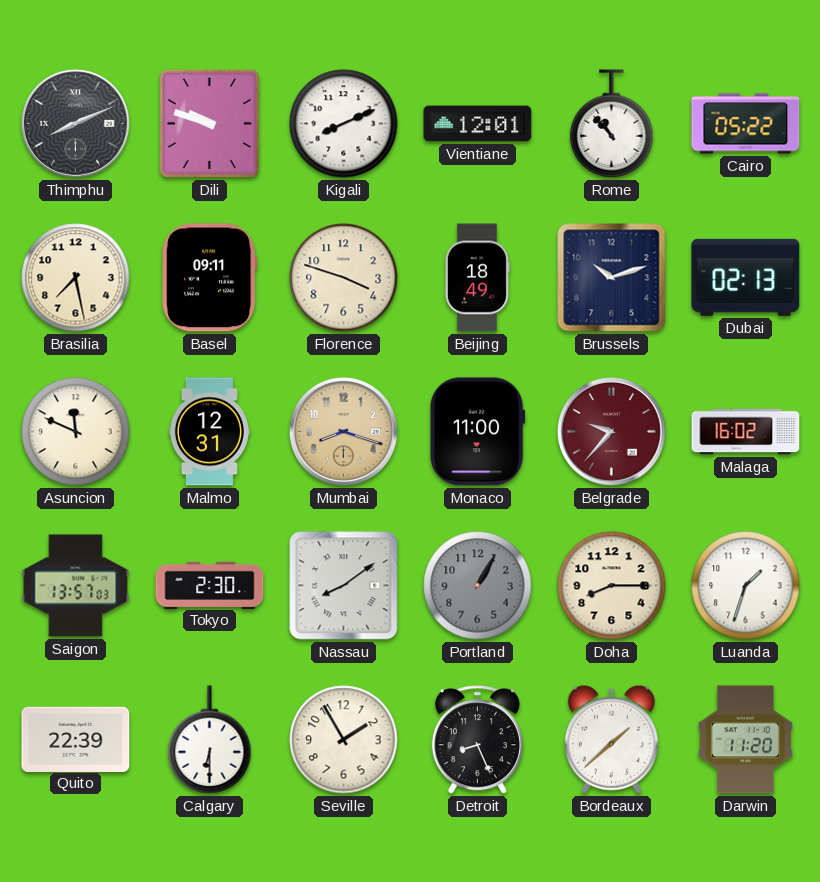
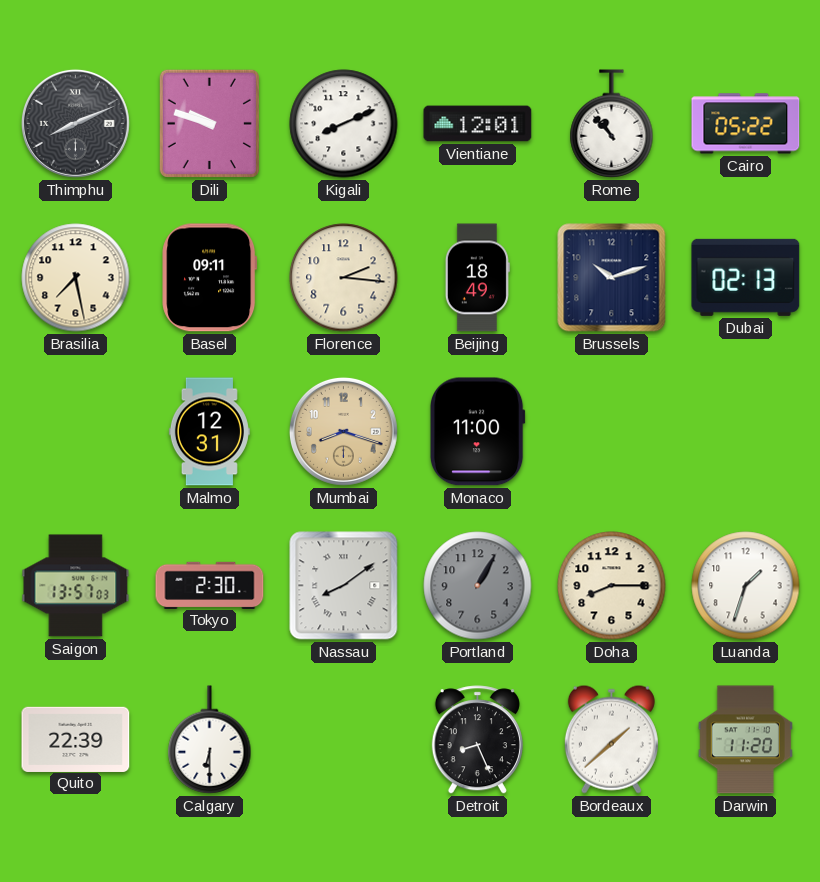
Florence: 3:48 -> 2:16
Asuncion: 11:49 -> none
Belgrade: 9:37 -> none
Malaga: 16:02 -> none
Seville: 1:55 -> none
